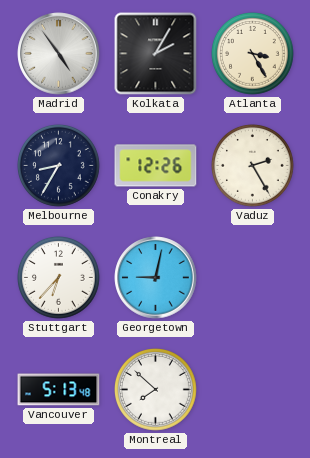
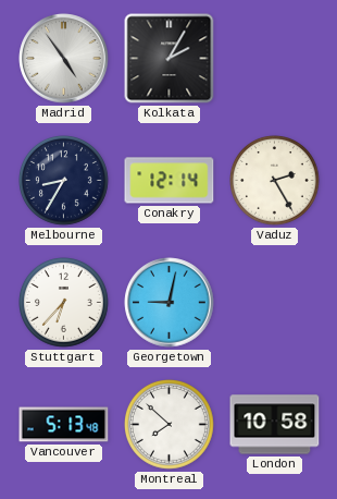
Atlanta: 3:25 -> none
Conakry: 12:26 -> 12:14
London: none -> 10:58
